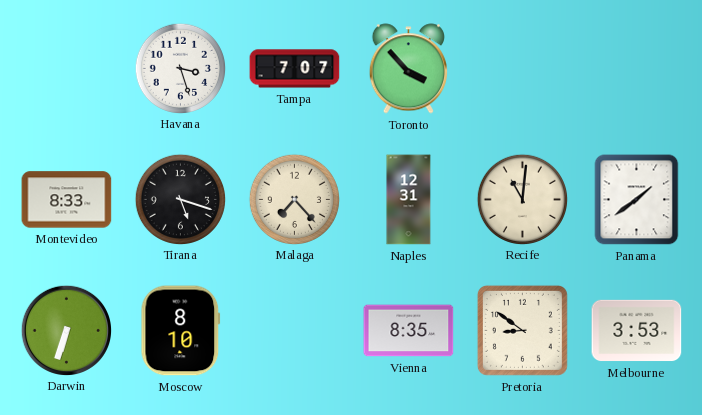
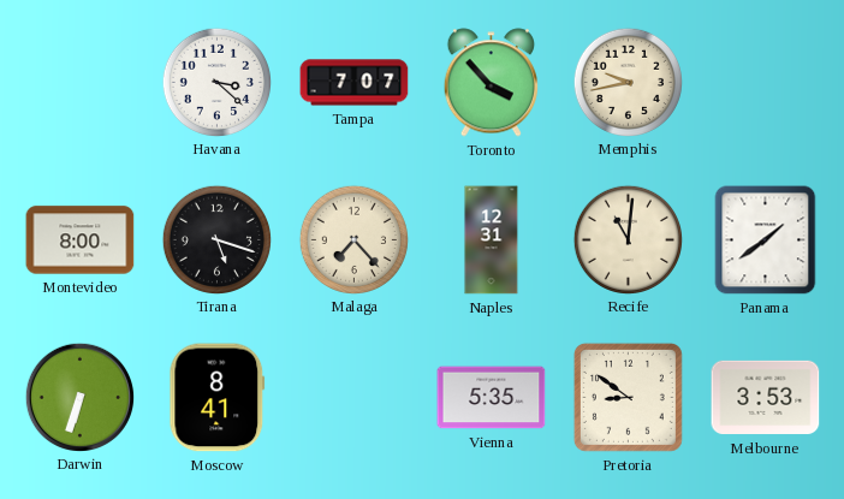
Havana: 3:27 -> 3:22
Memphis: none -> 9:43
Montevideo: 8:33 -> 8:00
Moscow: 8:10 -> 8:41
Vienna: 8:35 -> 5:35
